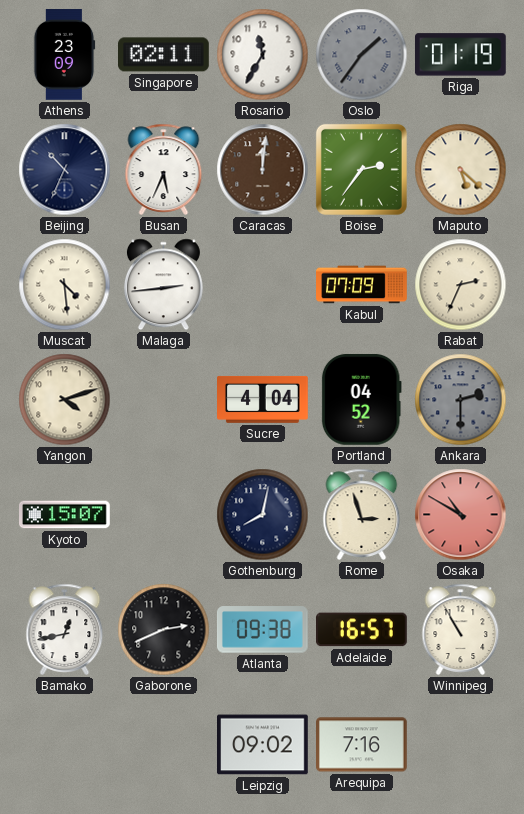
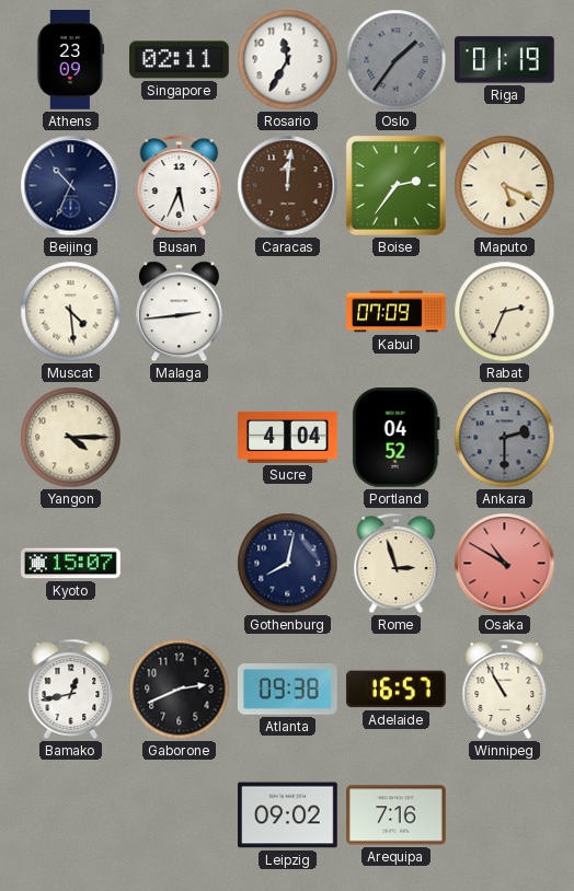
Maputo: 5:22 -> 5:19
Yangon: 4:12 -> 4:15
